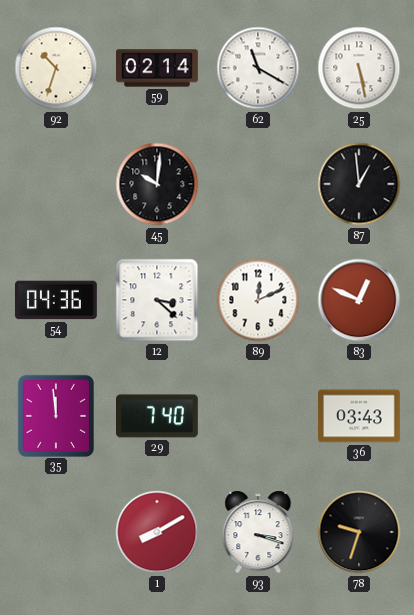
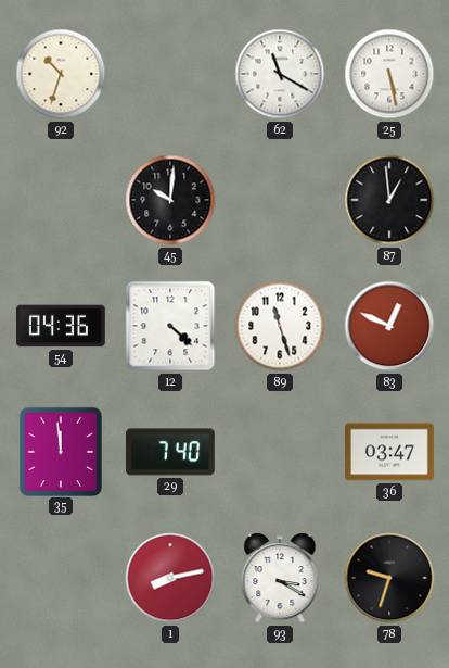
59: 02:14 -> none
12: 3:22 -> 4:22
89: 12:11 -> 11:27
36: 03:43 -> 03:47
1: 8:10 -> 8:13
93: 3:18 -> 3:20
